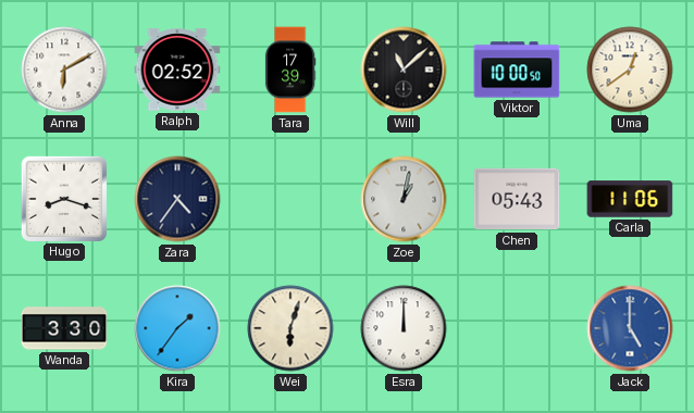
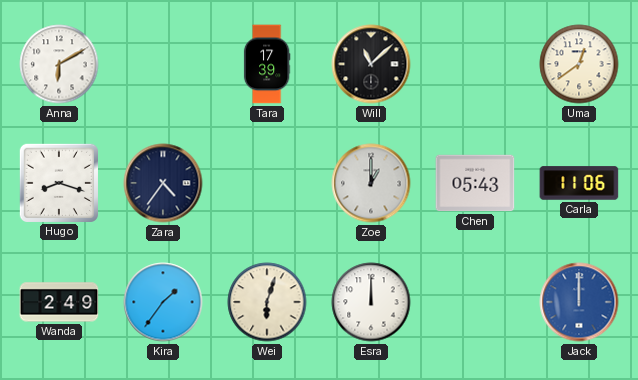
Ralph: 02:52 -> none
Viktor: 10:00 -> none
Zoe: 1:02 -> 1:00
Wanda: 3:30 -> 2:49
Jack: 5:00 -> 12:00
